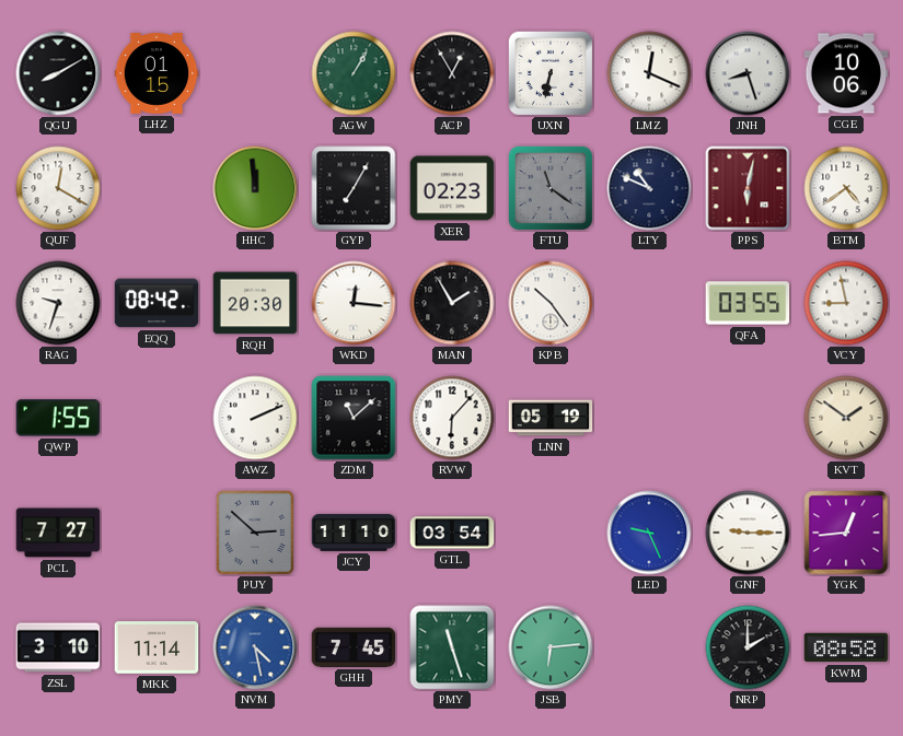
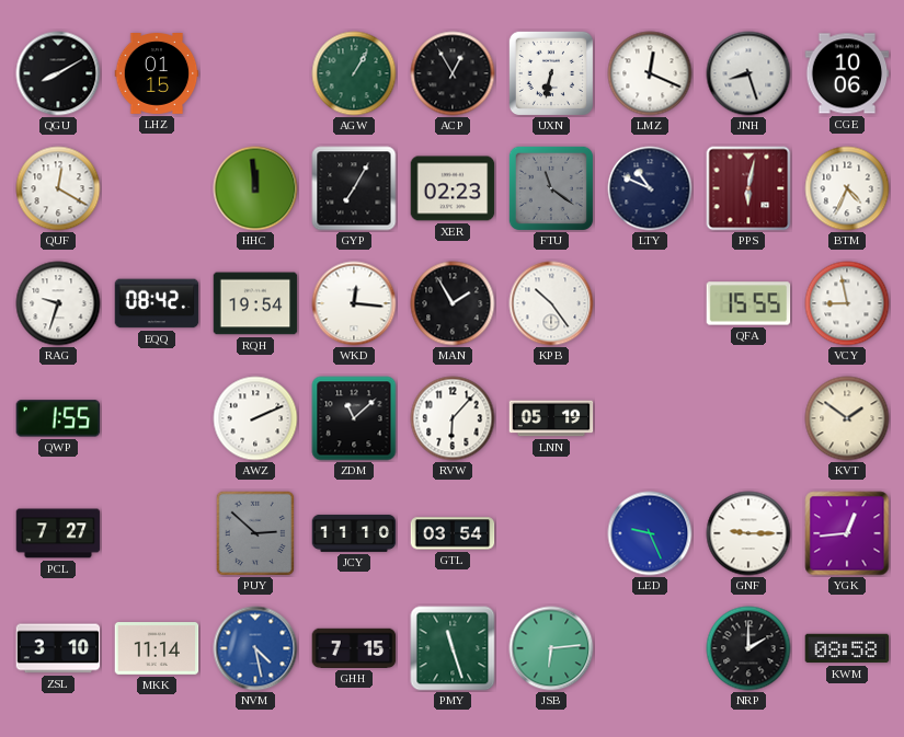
BTM: 4:39 -> 4:34
RQH: 20:30 -> 19:54
QFA: 03:55 -> 15:55
GHH: 7:45 -> 7:15
